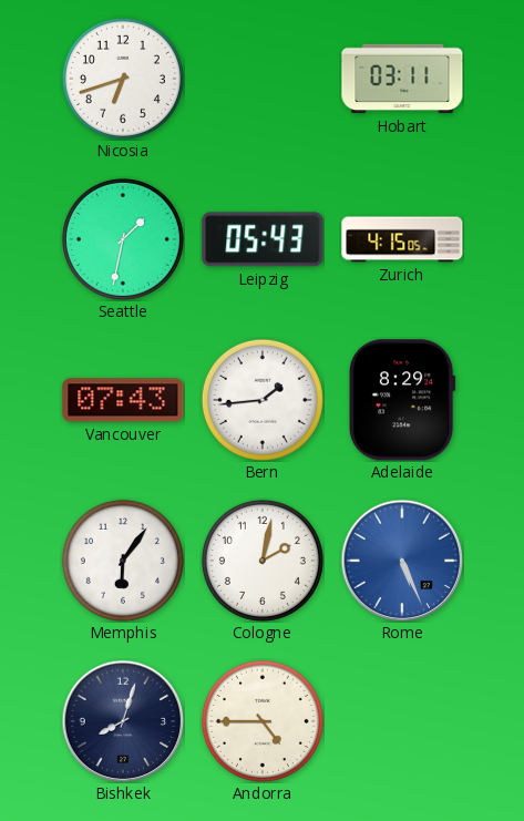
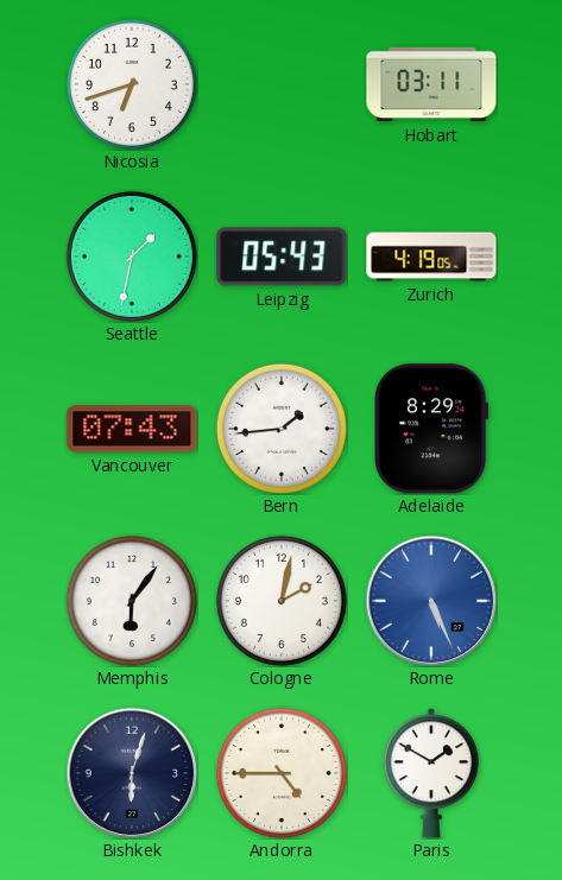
Zurich: 4:15 -> 4:19
Bishkek: 8:03 -> 6:03
Paris: none -> 1:50
